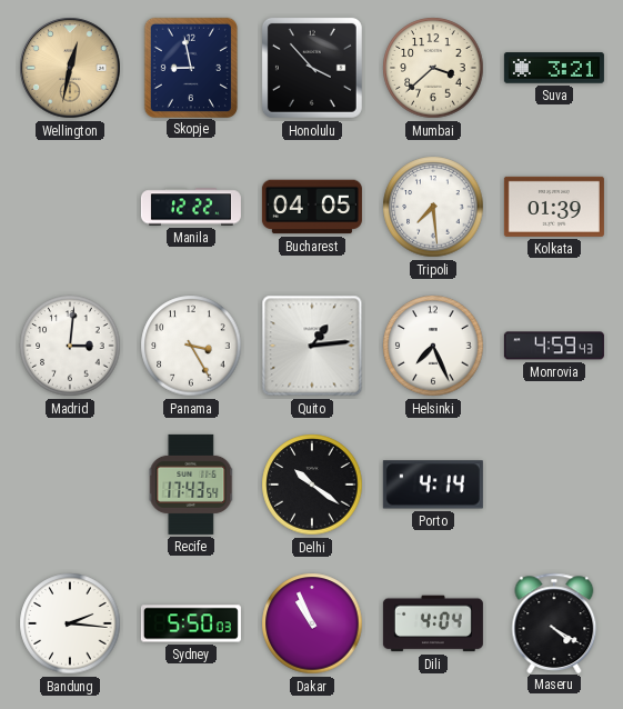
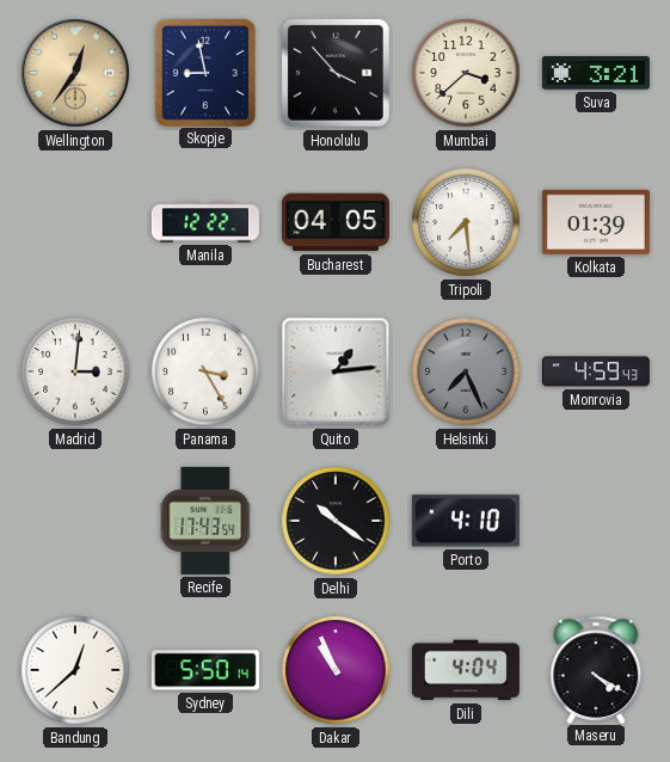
Wellington: 12:32 -> 12:36
Helsinki dial: white -> grey
Porto: 4:14 -> 4:10
Bandung: 2:16 -> 12:38
Sydney: 5:50:03 -> 5:50:14
